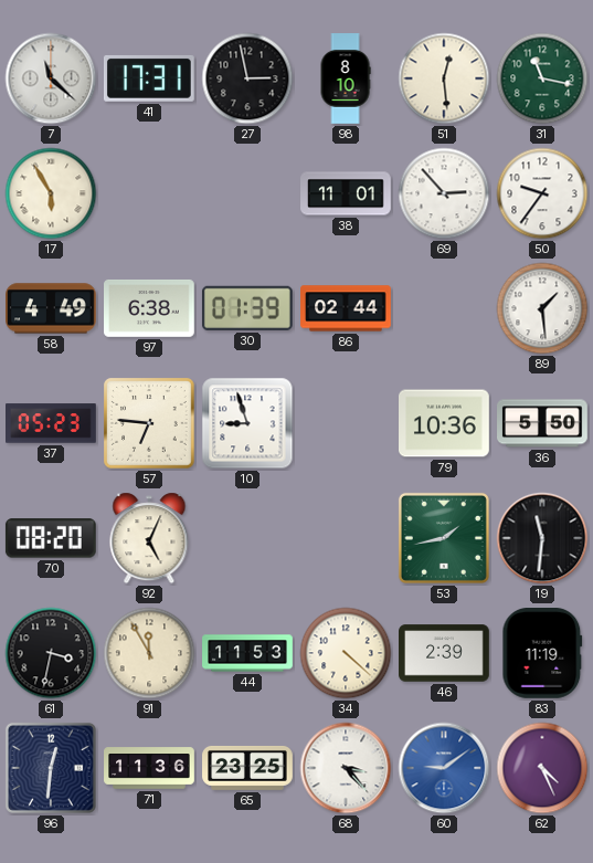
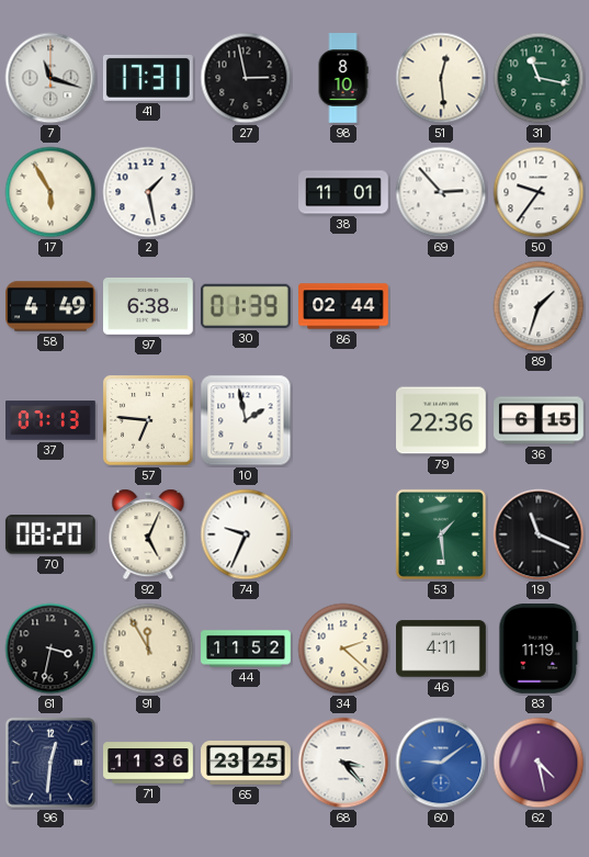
7: 11:22 -> 11:18
2: none -> 1:28
89: 1:29 -> 1:33
37: 05:23 -> 07:13
10: 8:57 -> 1:58
79: 10:36 -> 22:36
36: 5:50 -> 6:15
74: none -> 9:34
53: 1:43 -> 1:29
19: 11:31 -> 11:19
44: 11:53 -> 11:52
34: 4:22 -> 2:22
46: 2:39 -> 4:11
62: 4:26 -> 4:28
